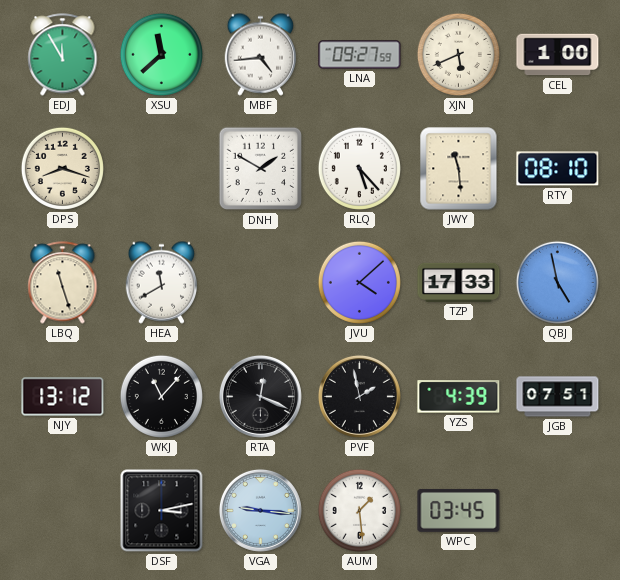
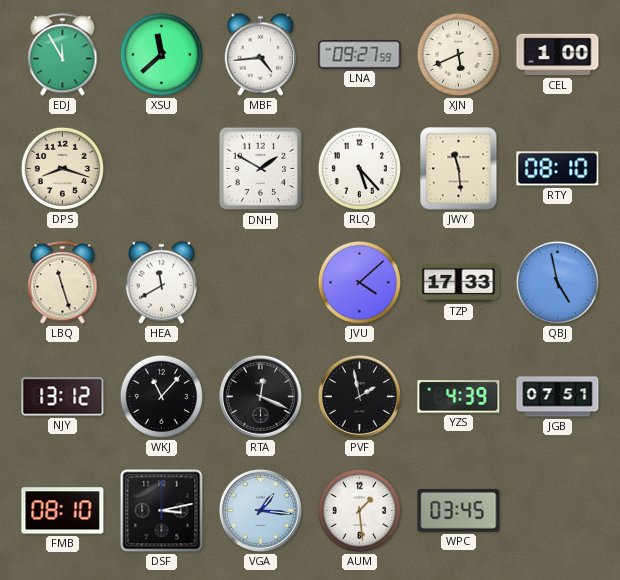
FMB: none -> 08:10
VGA: 9:16 -> 1:16
